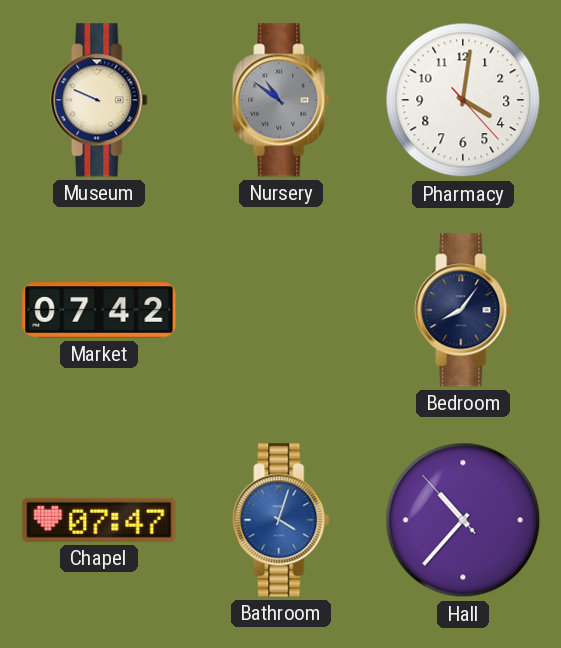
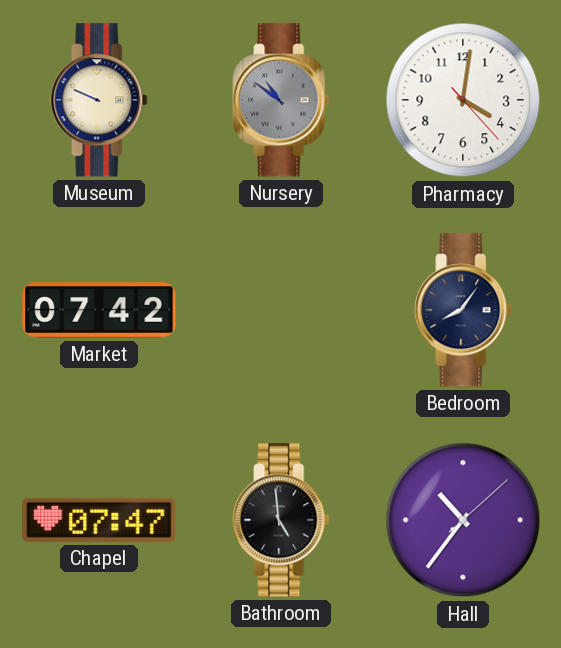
Bathroom: 4:03 -> 4:59
Bathroom dial: blue -> black
Hall: 10:36:53 -> 10:36:08
